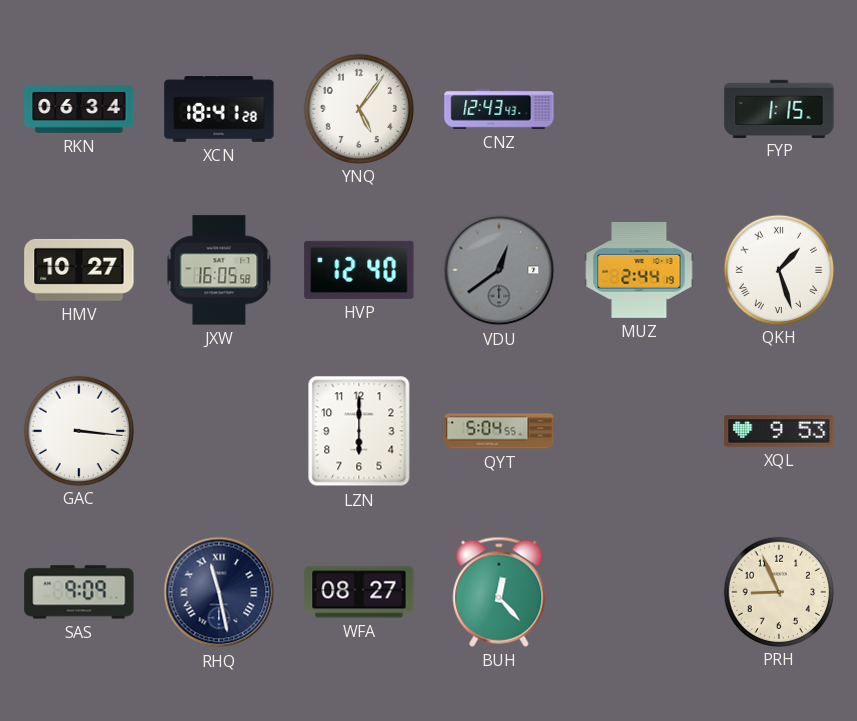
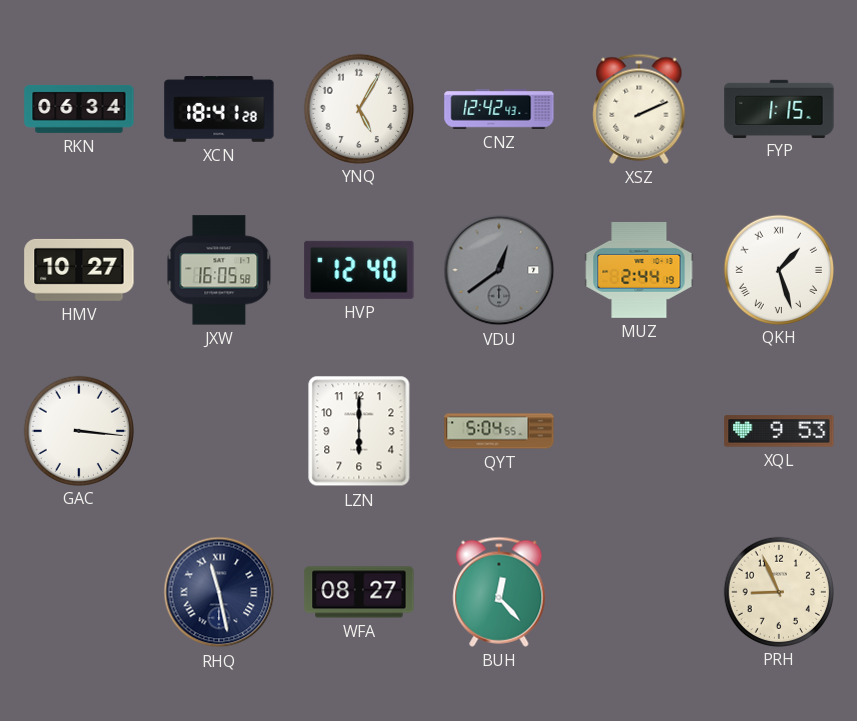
YNQ: 5:06 -> 5:05
CNZ: 12:43 -> 12:42
XSZ: none -> 2:11
SAS: 9:09 -> none
